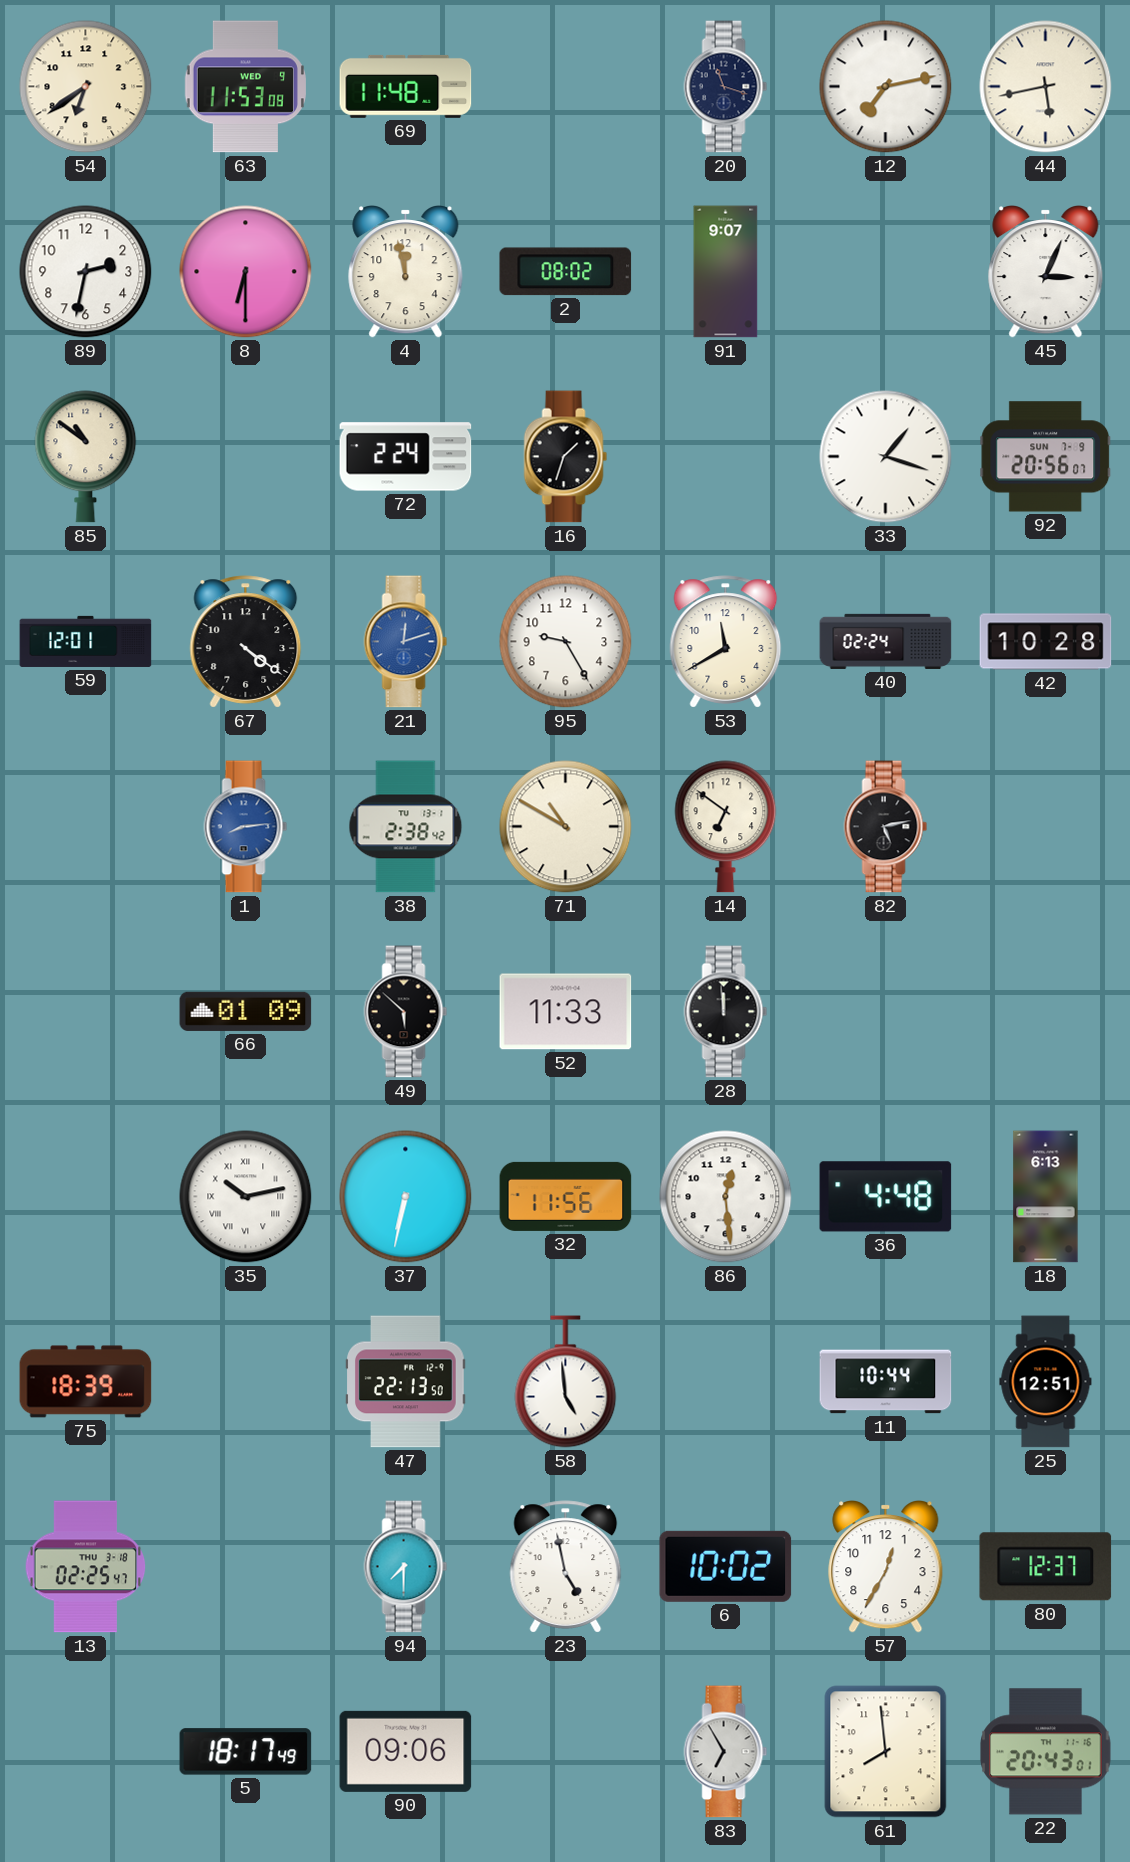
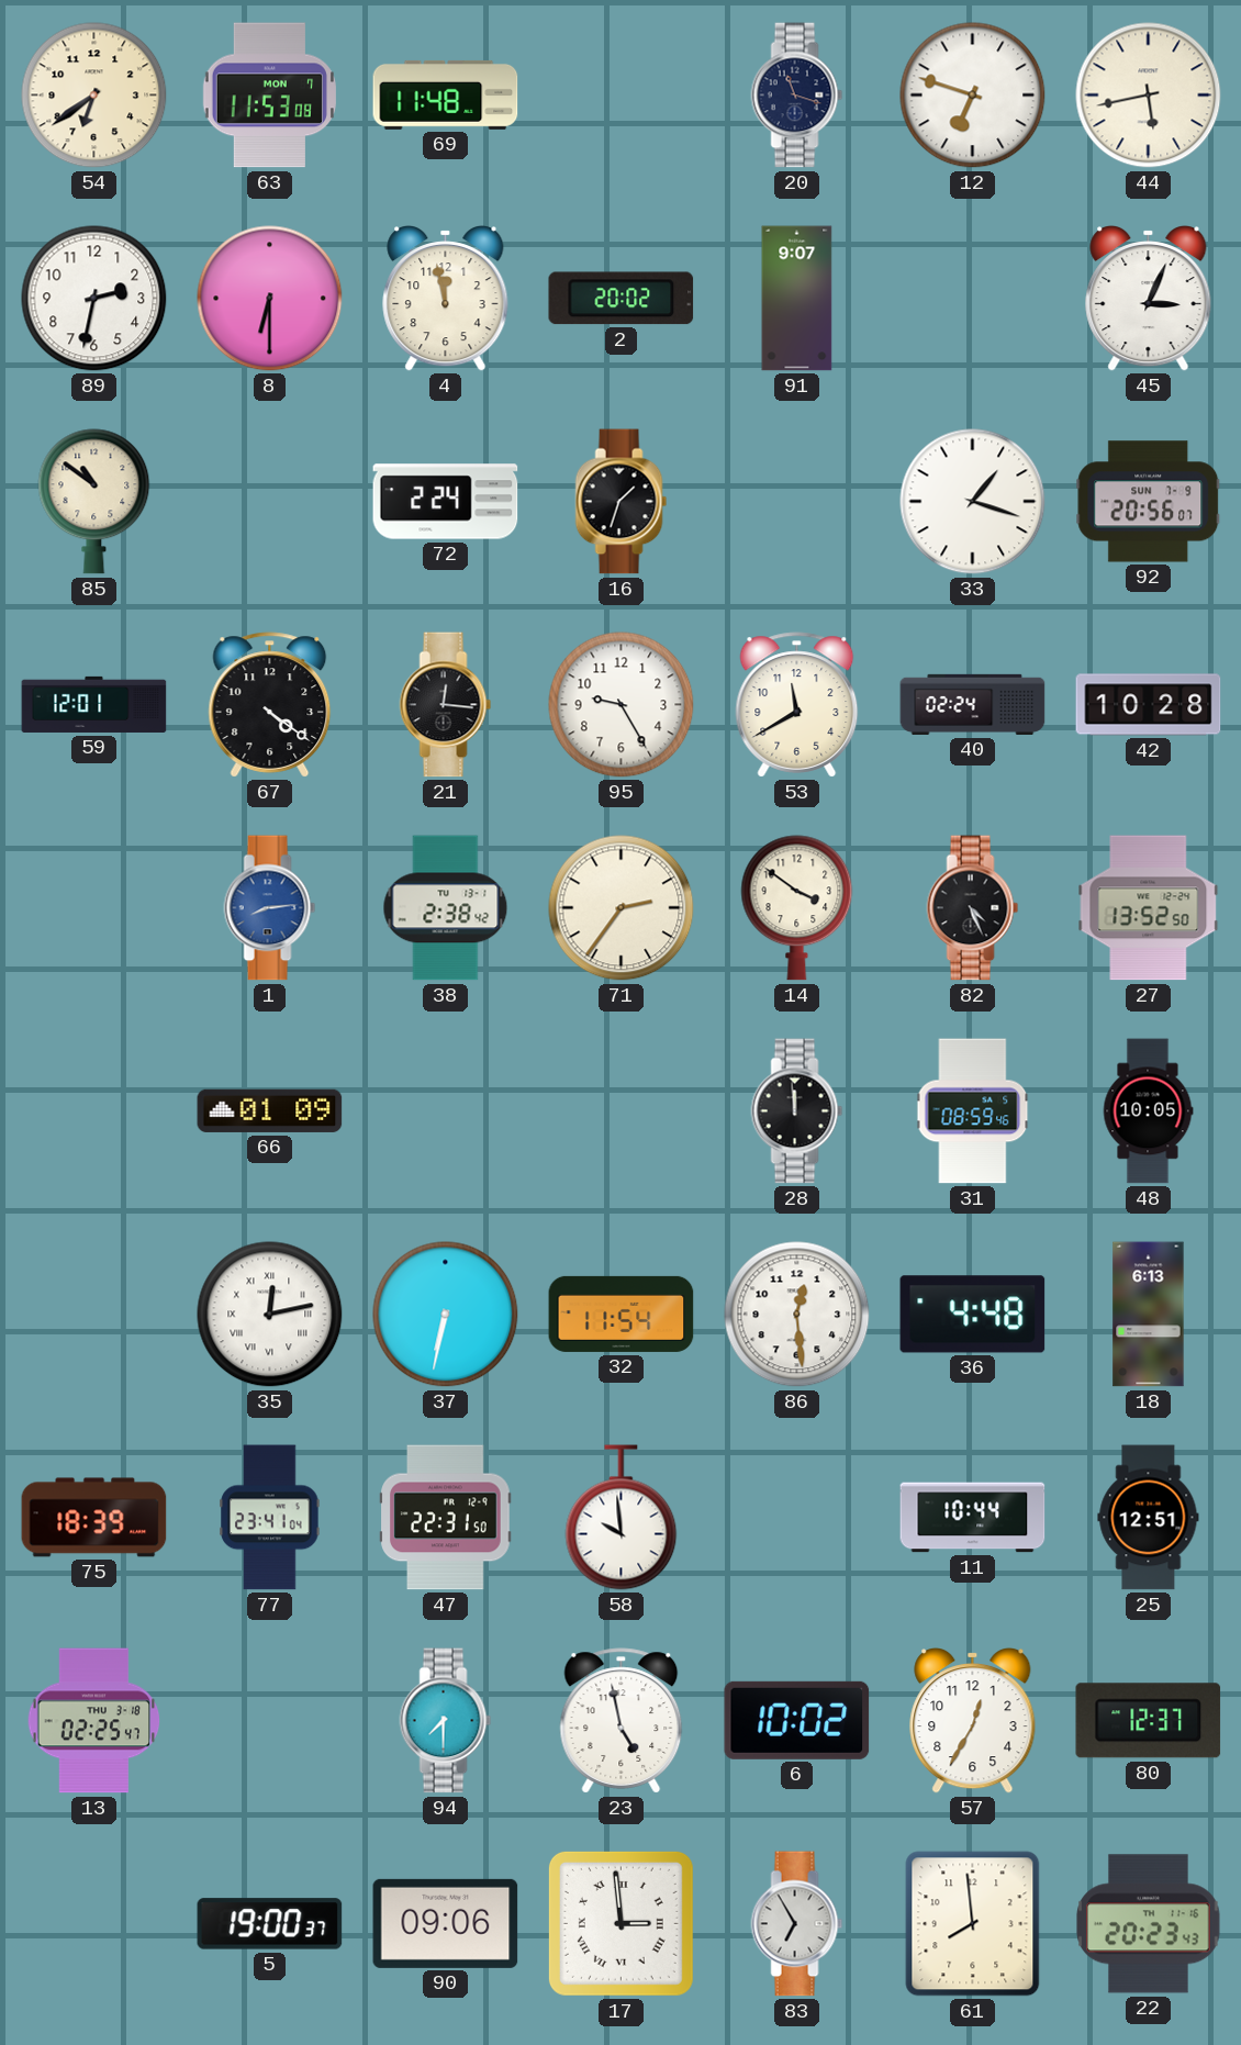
63 date: WED 9 -> MON 7
12: 7:13 -> 6:48
2: 08:02 -> 20:02
21: 12:12 -> 12:16
21 dial: blue -> black
71: 10:50 -> 2:36
14: 6:51 -> 3:51
82: 5:13 -> 4:26
27: none -> 13:52
49: 5:52 -> none
52: 11:33 -> none
31: none -> 08:59
48: none -> 10:05
35: 10:13 -> 12:13
32: 11:56 -> 11:54
77: none -> 23:41
47: 22:13 -> 22:31
58: 4:59 -> 9:59
5: 18:17 -> 19:00
17: none -> 2:59
22: 20:43 -> 20:23
